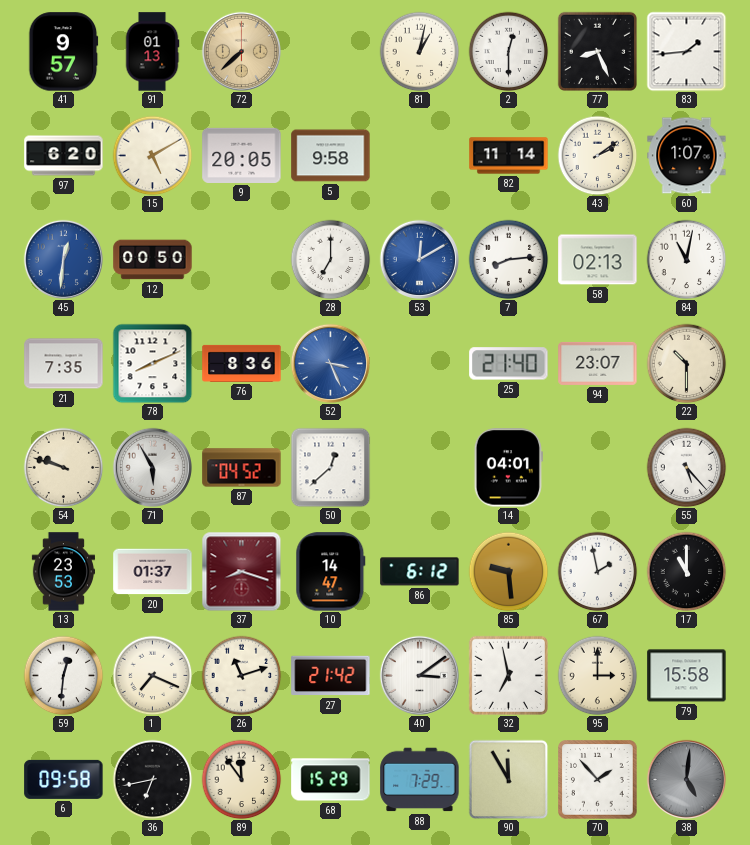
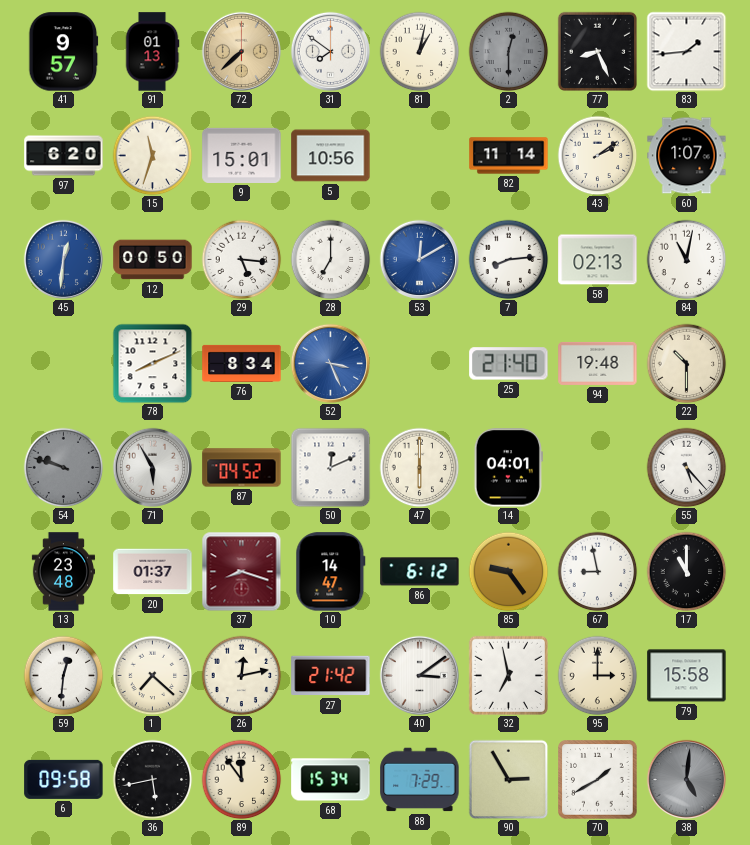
31: none -> 7:51
2 dial: white -> grey
15: 5:10 -> 11:33
9: 20:05 -> 15:01
5: 9:58 -> 10:56
29: none -> 5:16
21: 7:35 -> none
76: 8:36 -> 8:34
94: 23:07 -> 19:48
54 dial: cream -> grey
50: 12:38 -> 12:11
47: none -> 6:00
13: 23:53 -> 23:48
85: 9:29 -> 9:24
67: 1:58 -> 8:58
1: 7:19 -> 7:22
26: 11:12 -> 12:13
36: 6:43 -> 5:43
68: 15:29 -> 15:34
90: 11:55 -> 2:55
70: 1:53 -> 1:40
